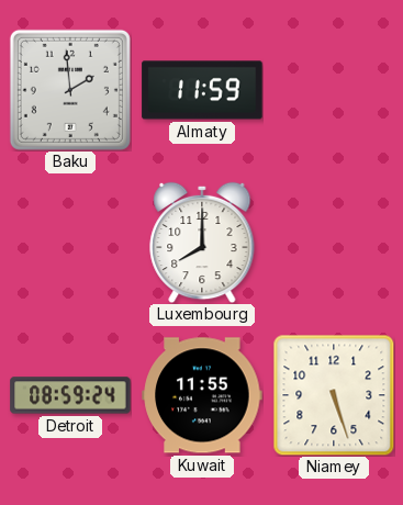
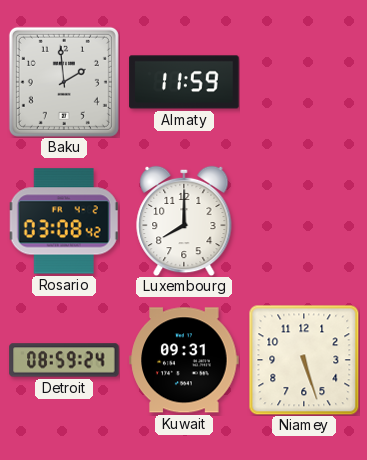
Rosario: none -> 03:08
Kuwait: 11:55 -> 09:31
